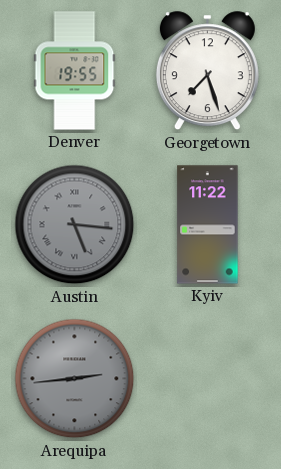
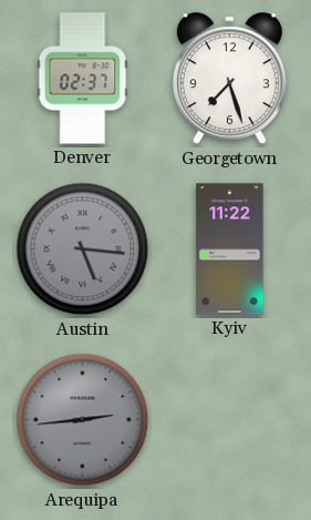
Denver: 19:55 -> 02:37
